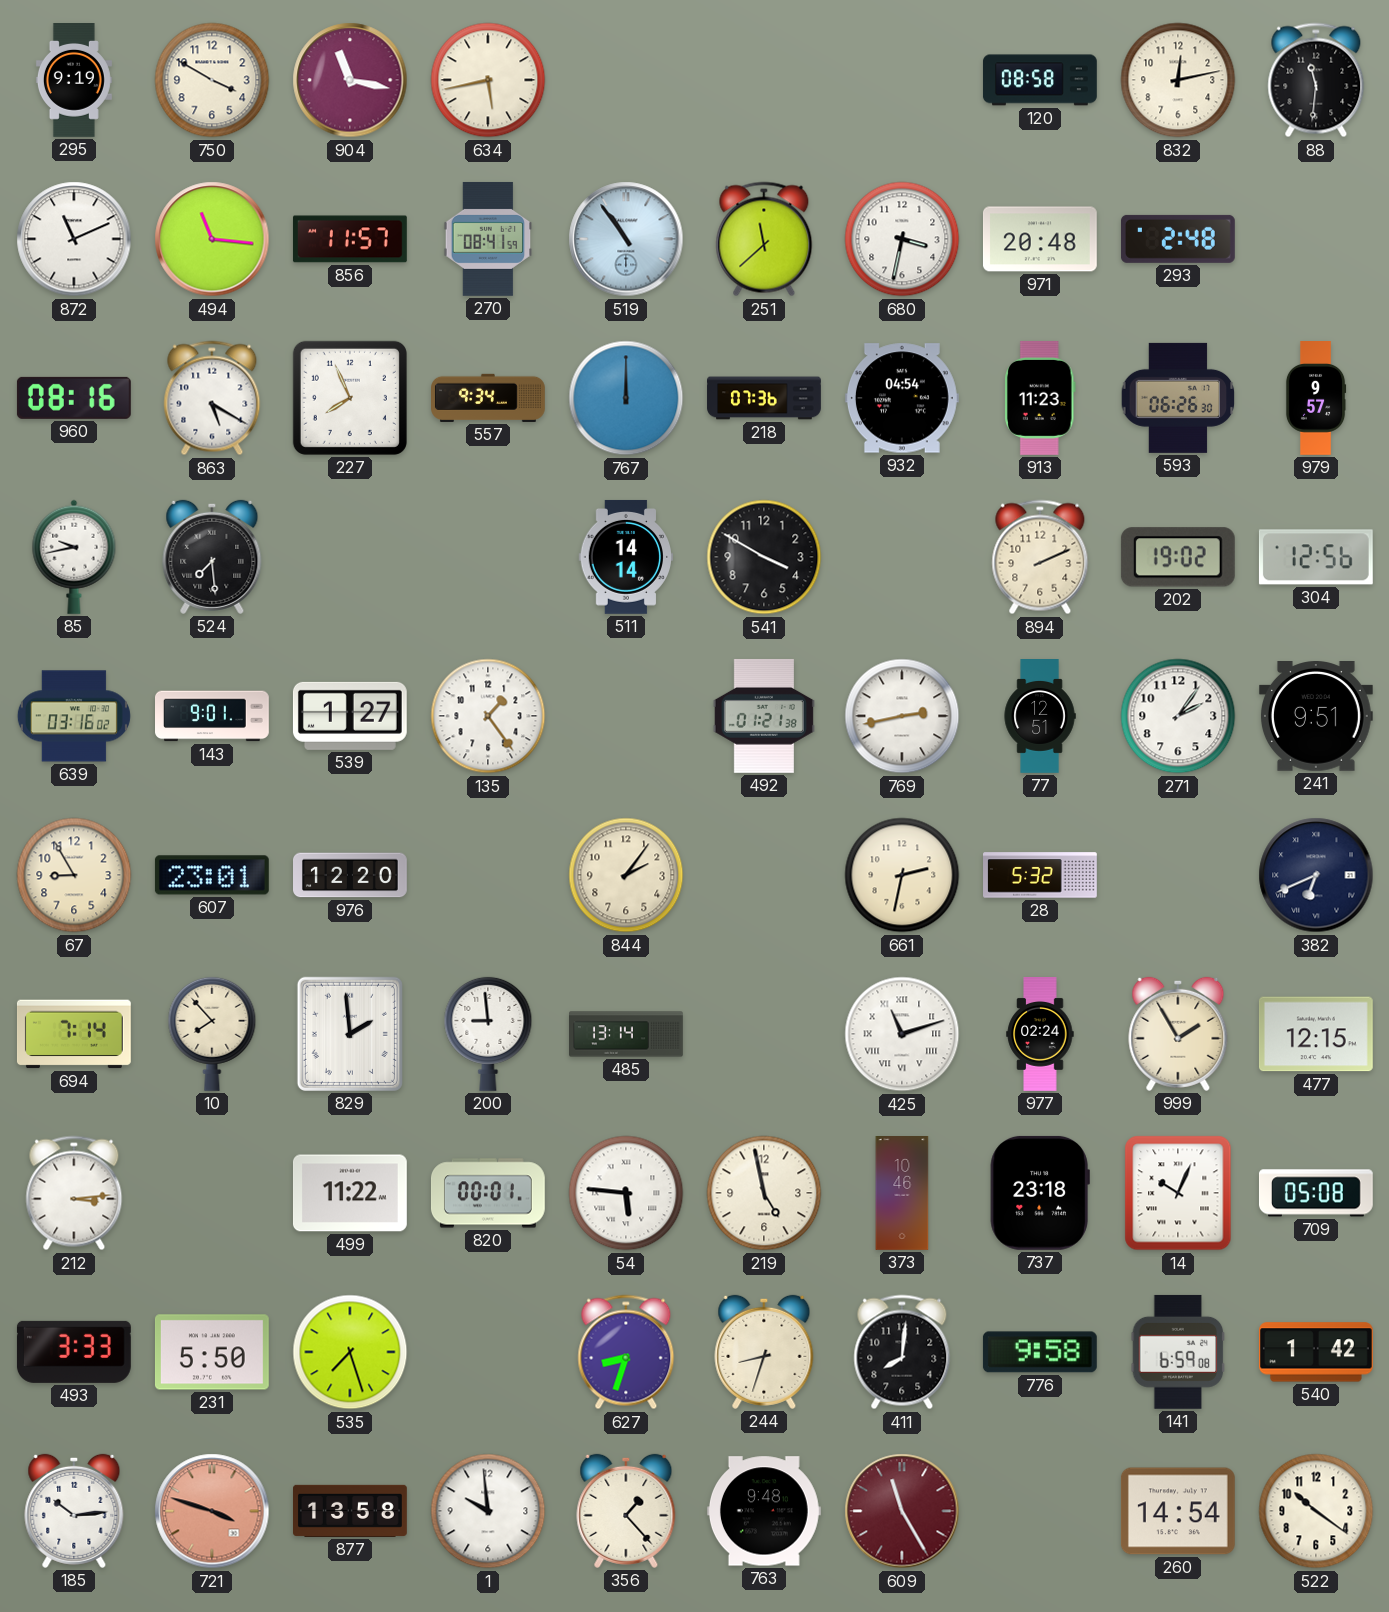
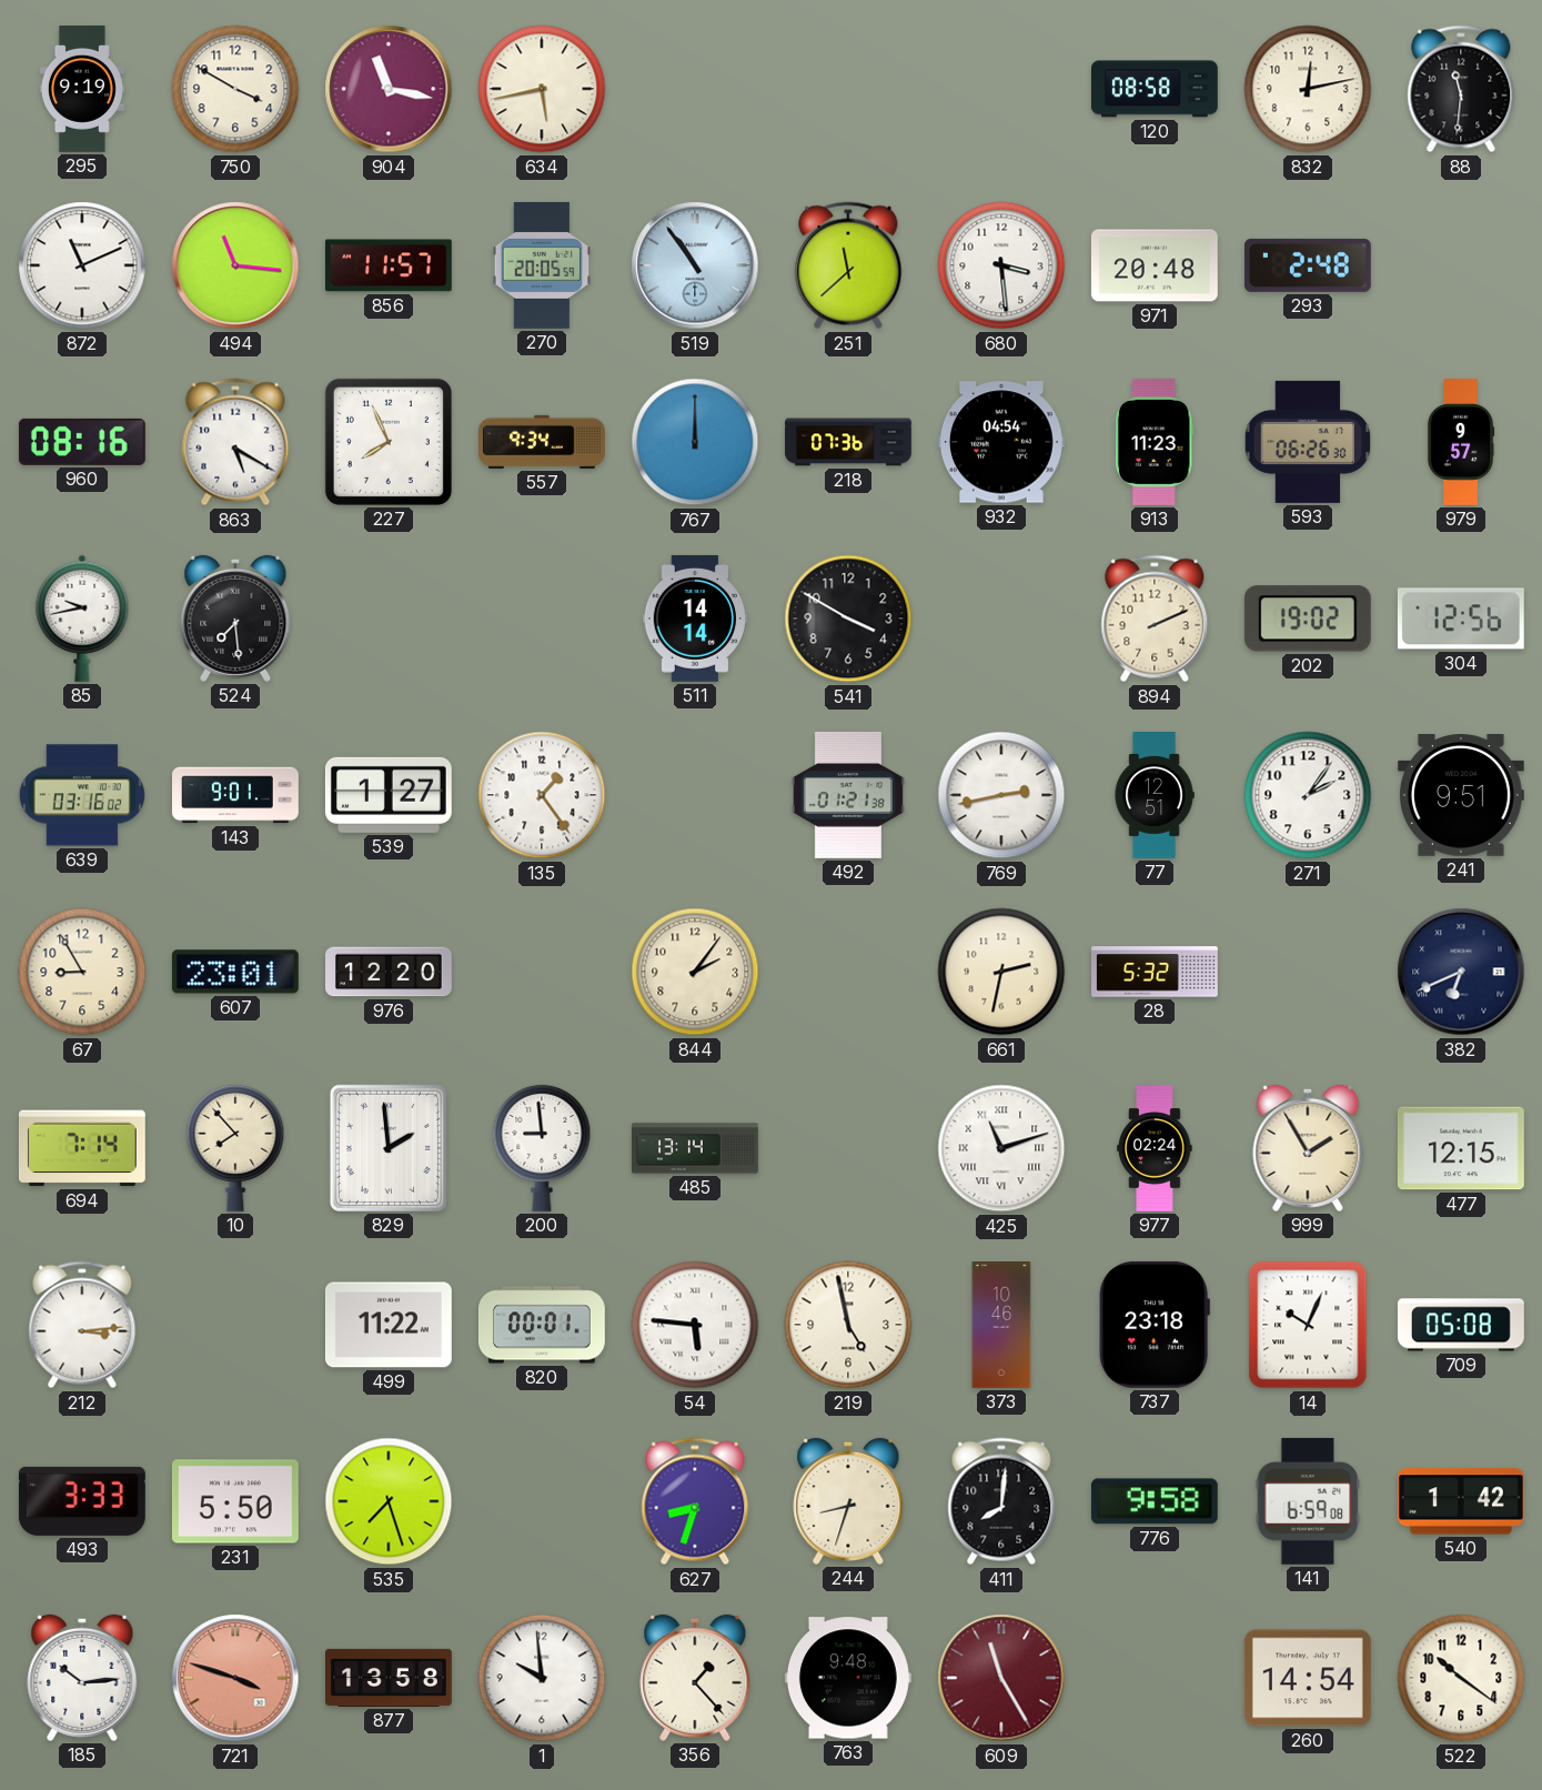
270: 08:41 -> 20:05
680: 3:32 -> 3:29
